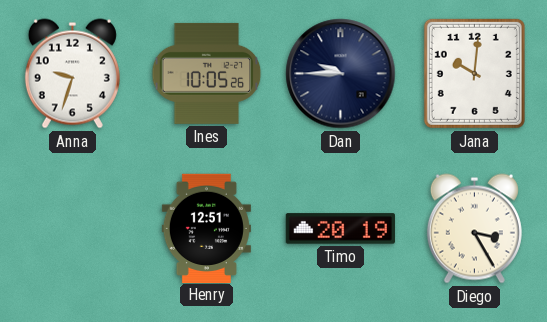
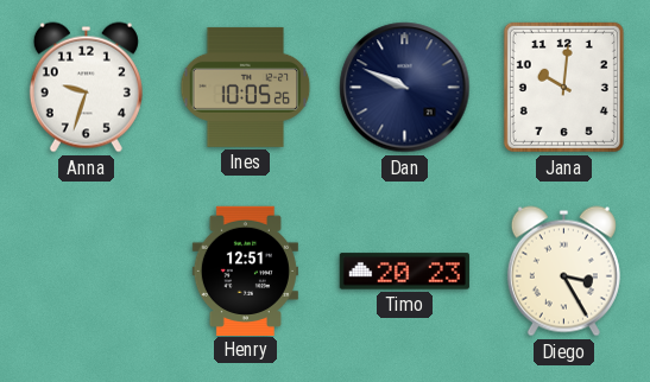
Dan: 9:45 -> 9:49
Timo: 20:19 -> 20:23
